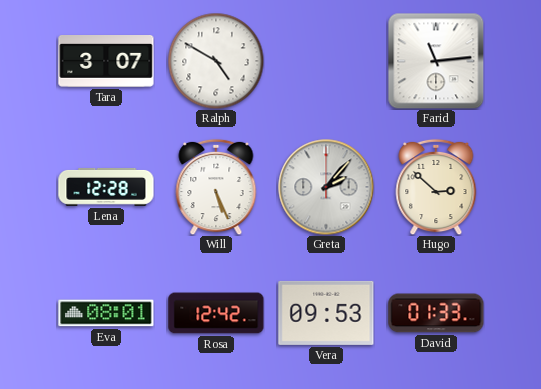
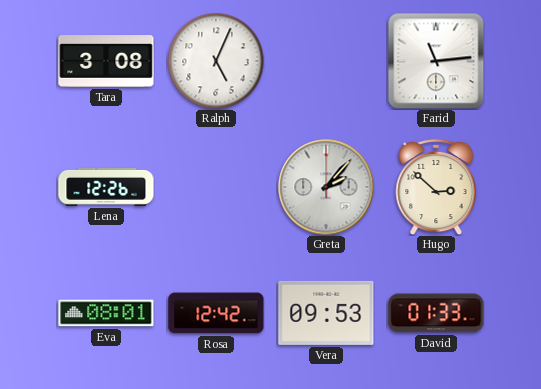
Tara: 3:07 -> 3:08
Ralph: 4:50 -> 5:04
Lena: 12:28 -> 12:26
Will: 5:26 -> none
